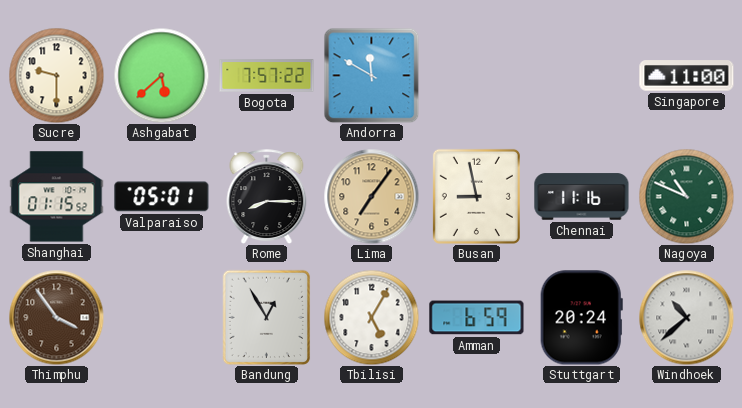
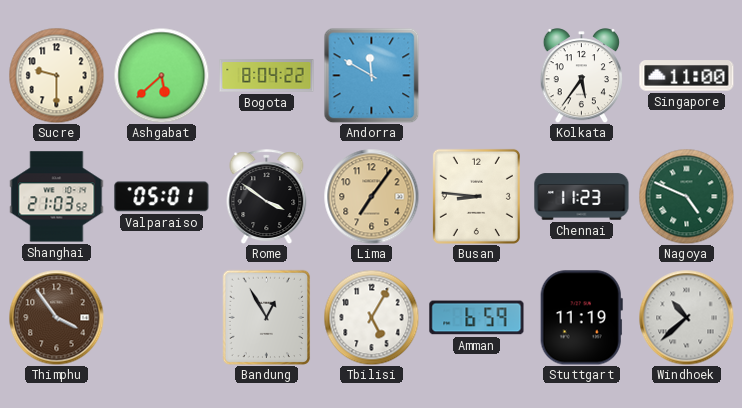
Bogota: 7:57 -> 8:04
Kolkata: none -> 5:36
Shanghai: 01:15 -> 21:03
Rome: 8:15 -> 3:51
Busan: 8:58 -> 8:46
Chennai: 11:16 -> 11:23
Nagoya: 10:49 -> 4:49
Stuttgart: 20:24 -> 11:19
